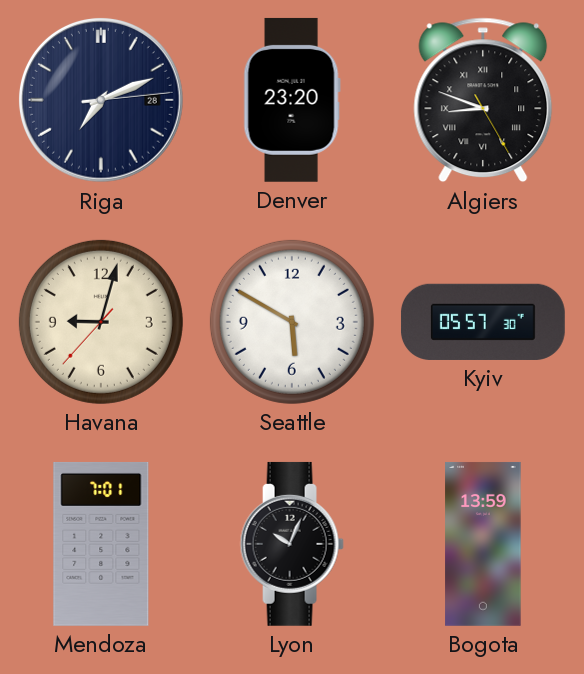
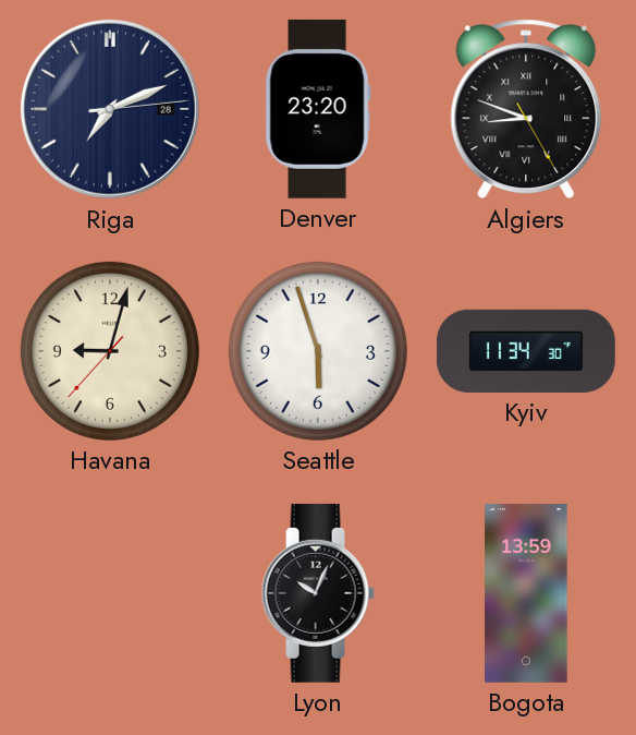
Seattle: 5:50 -> 5:57
Kyiv: 05:57 -> 11:34
Mendoza: 7:01 -> none
